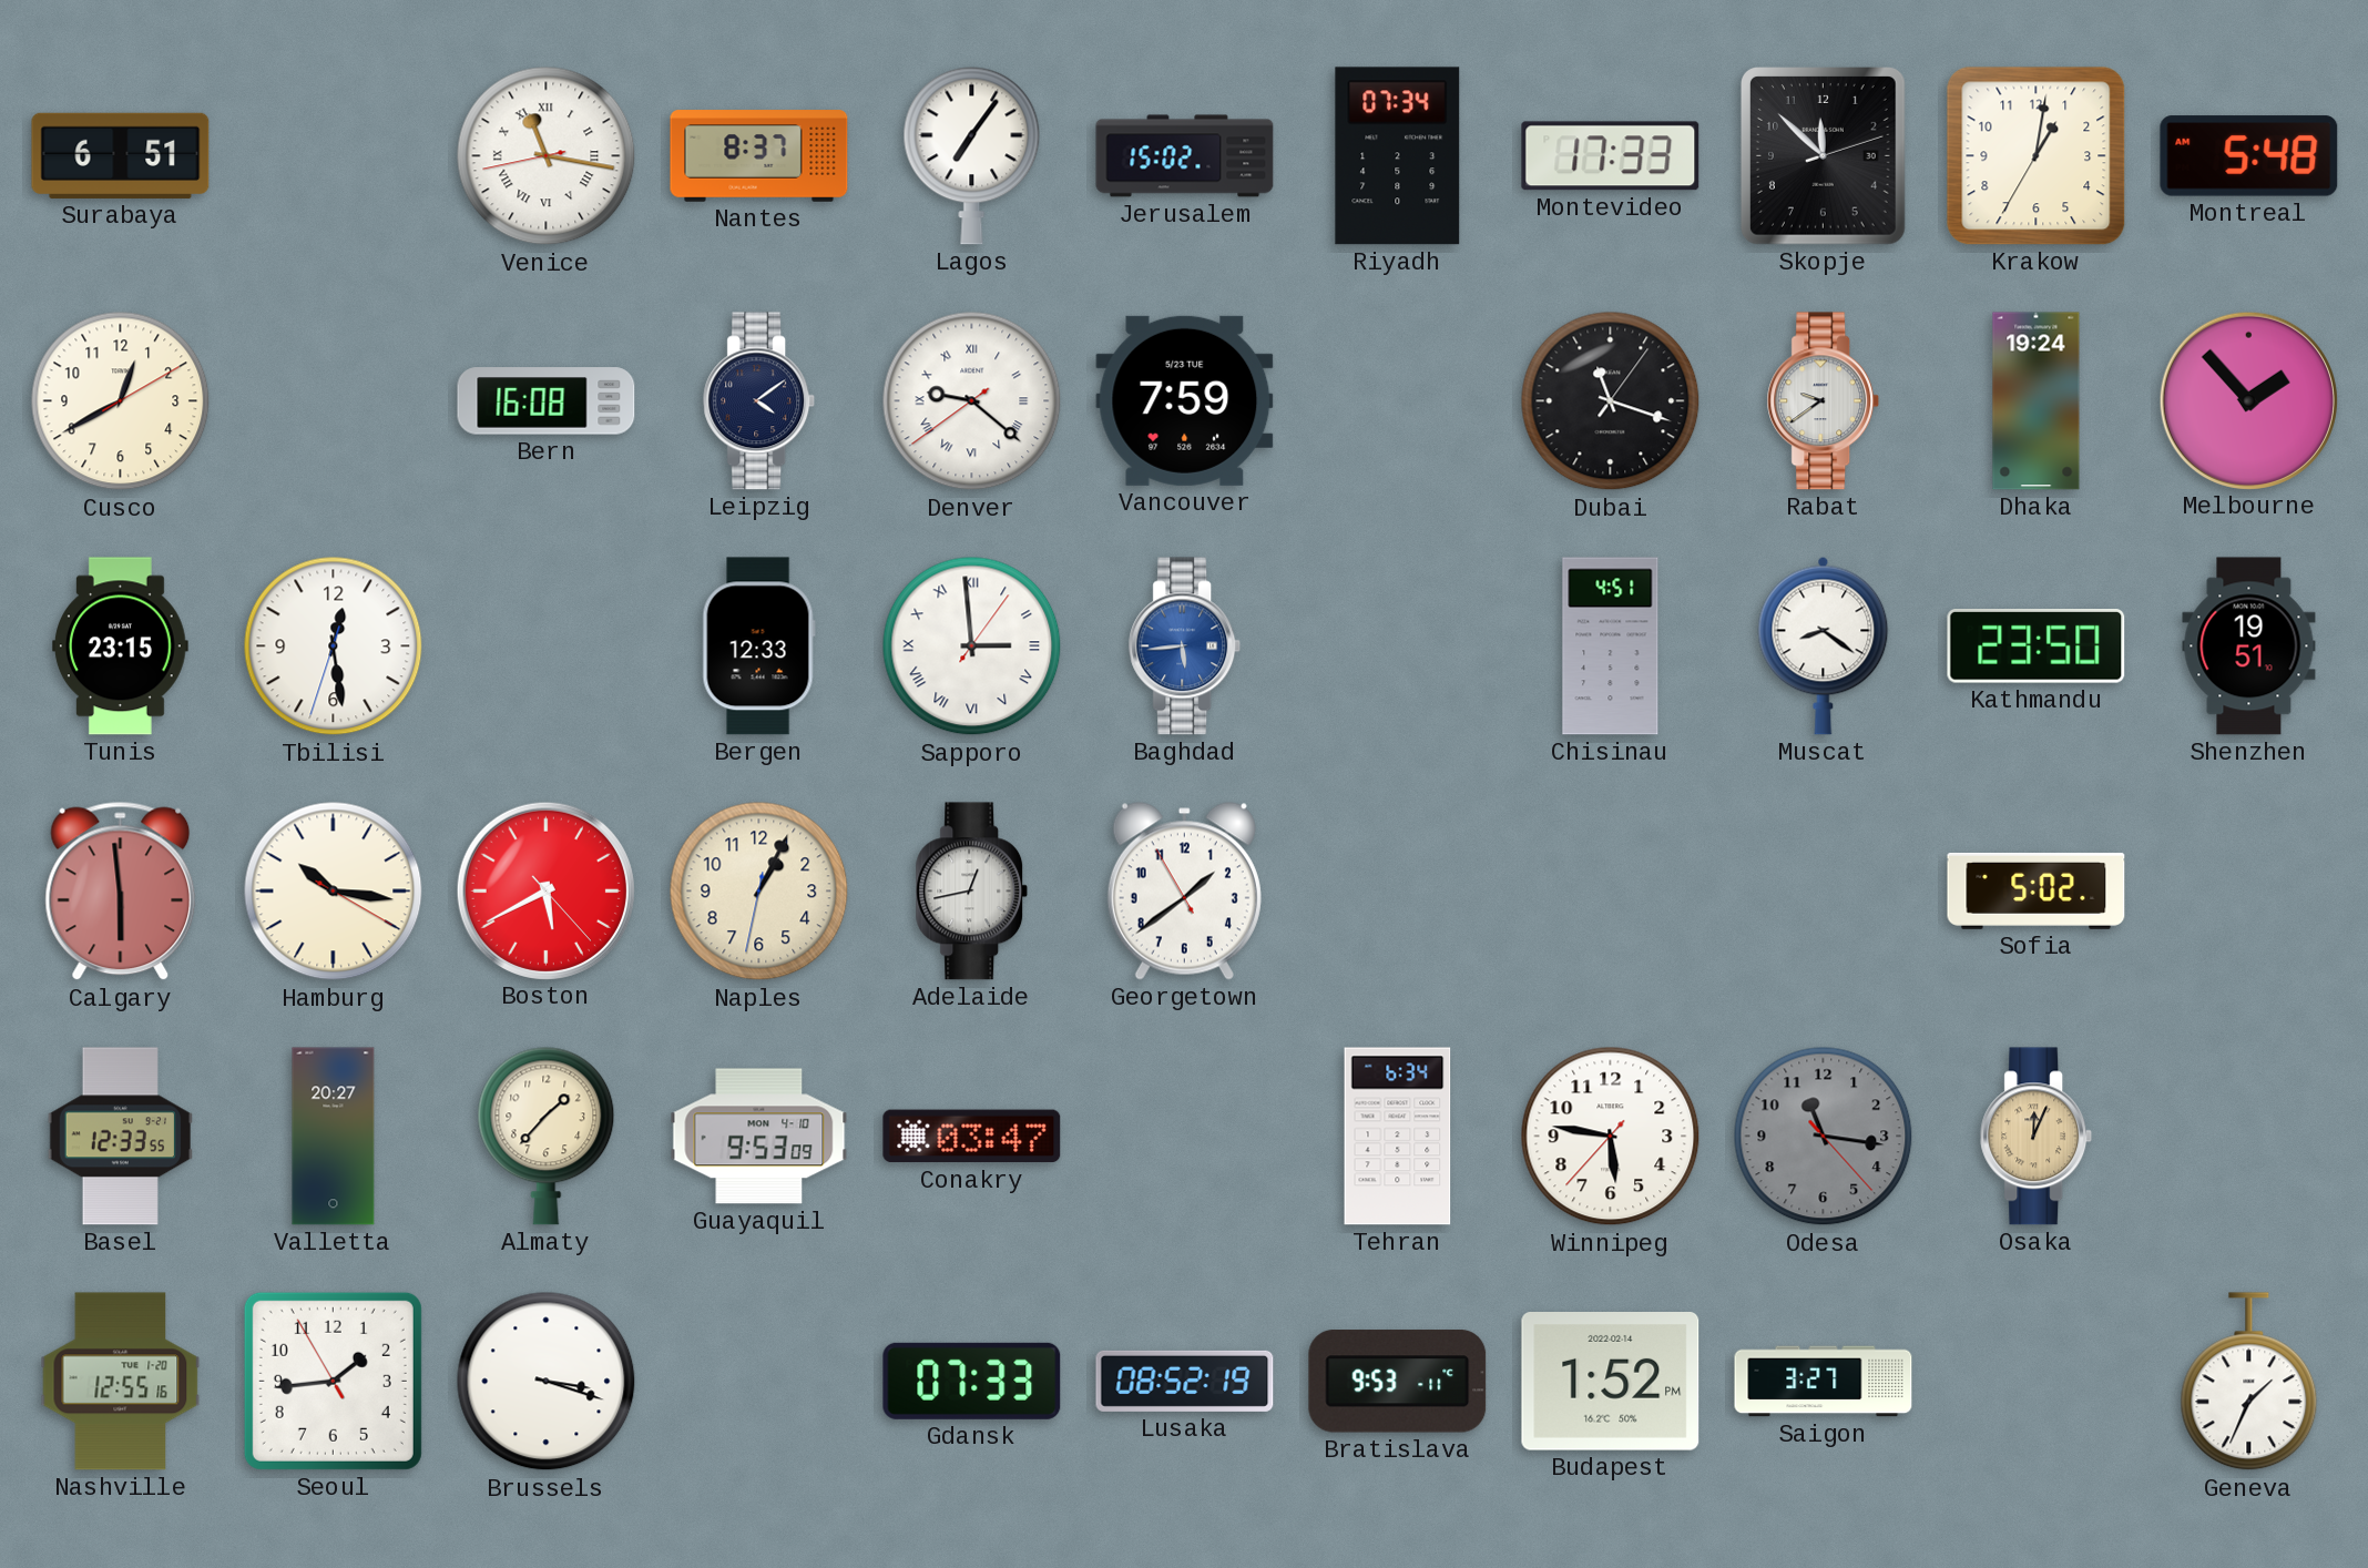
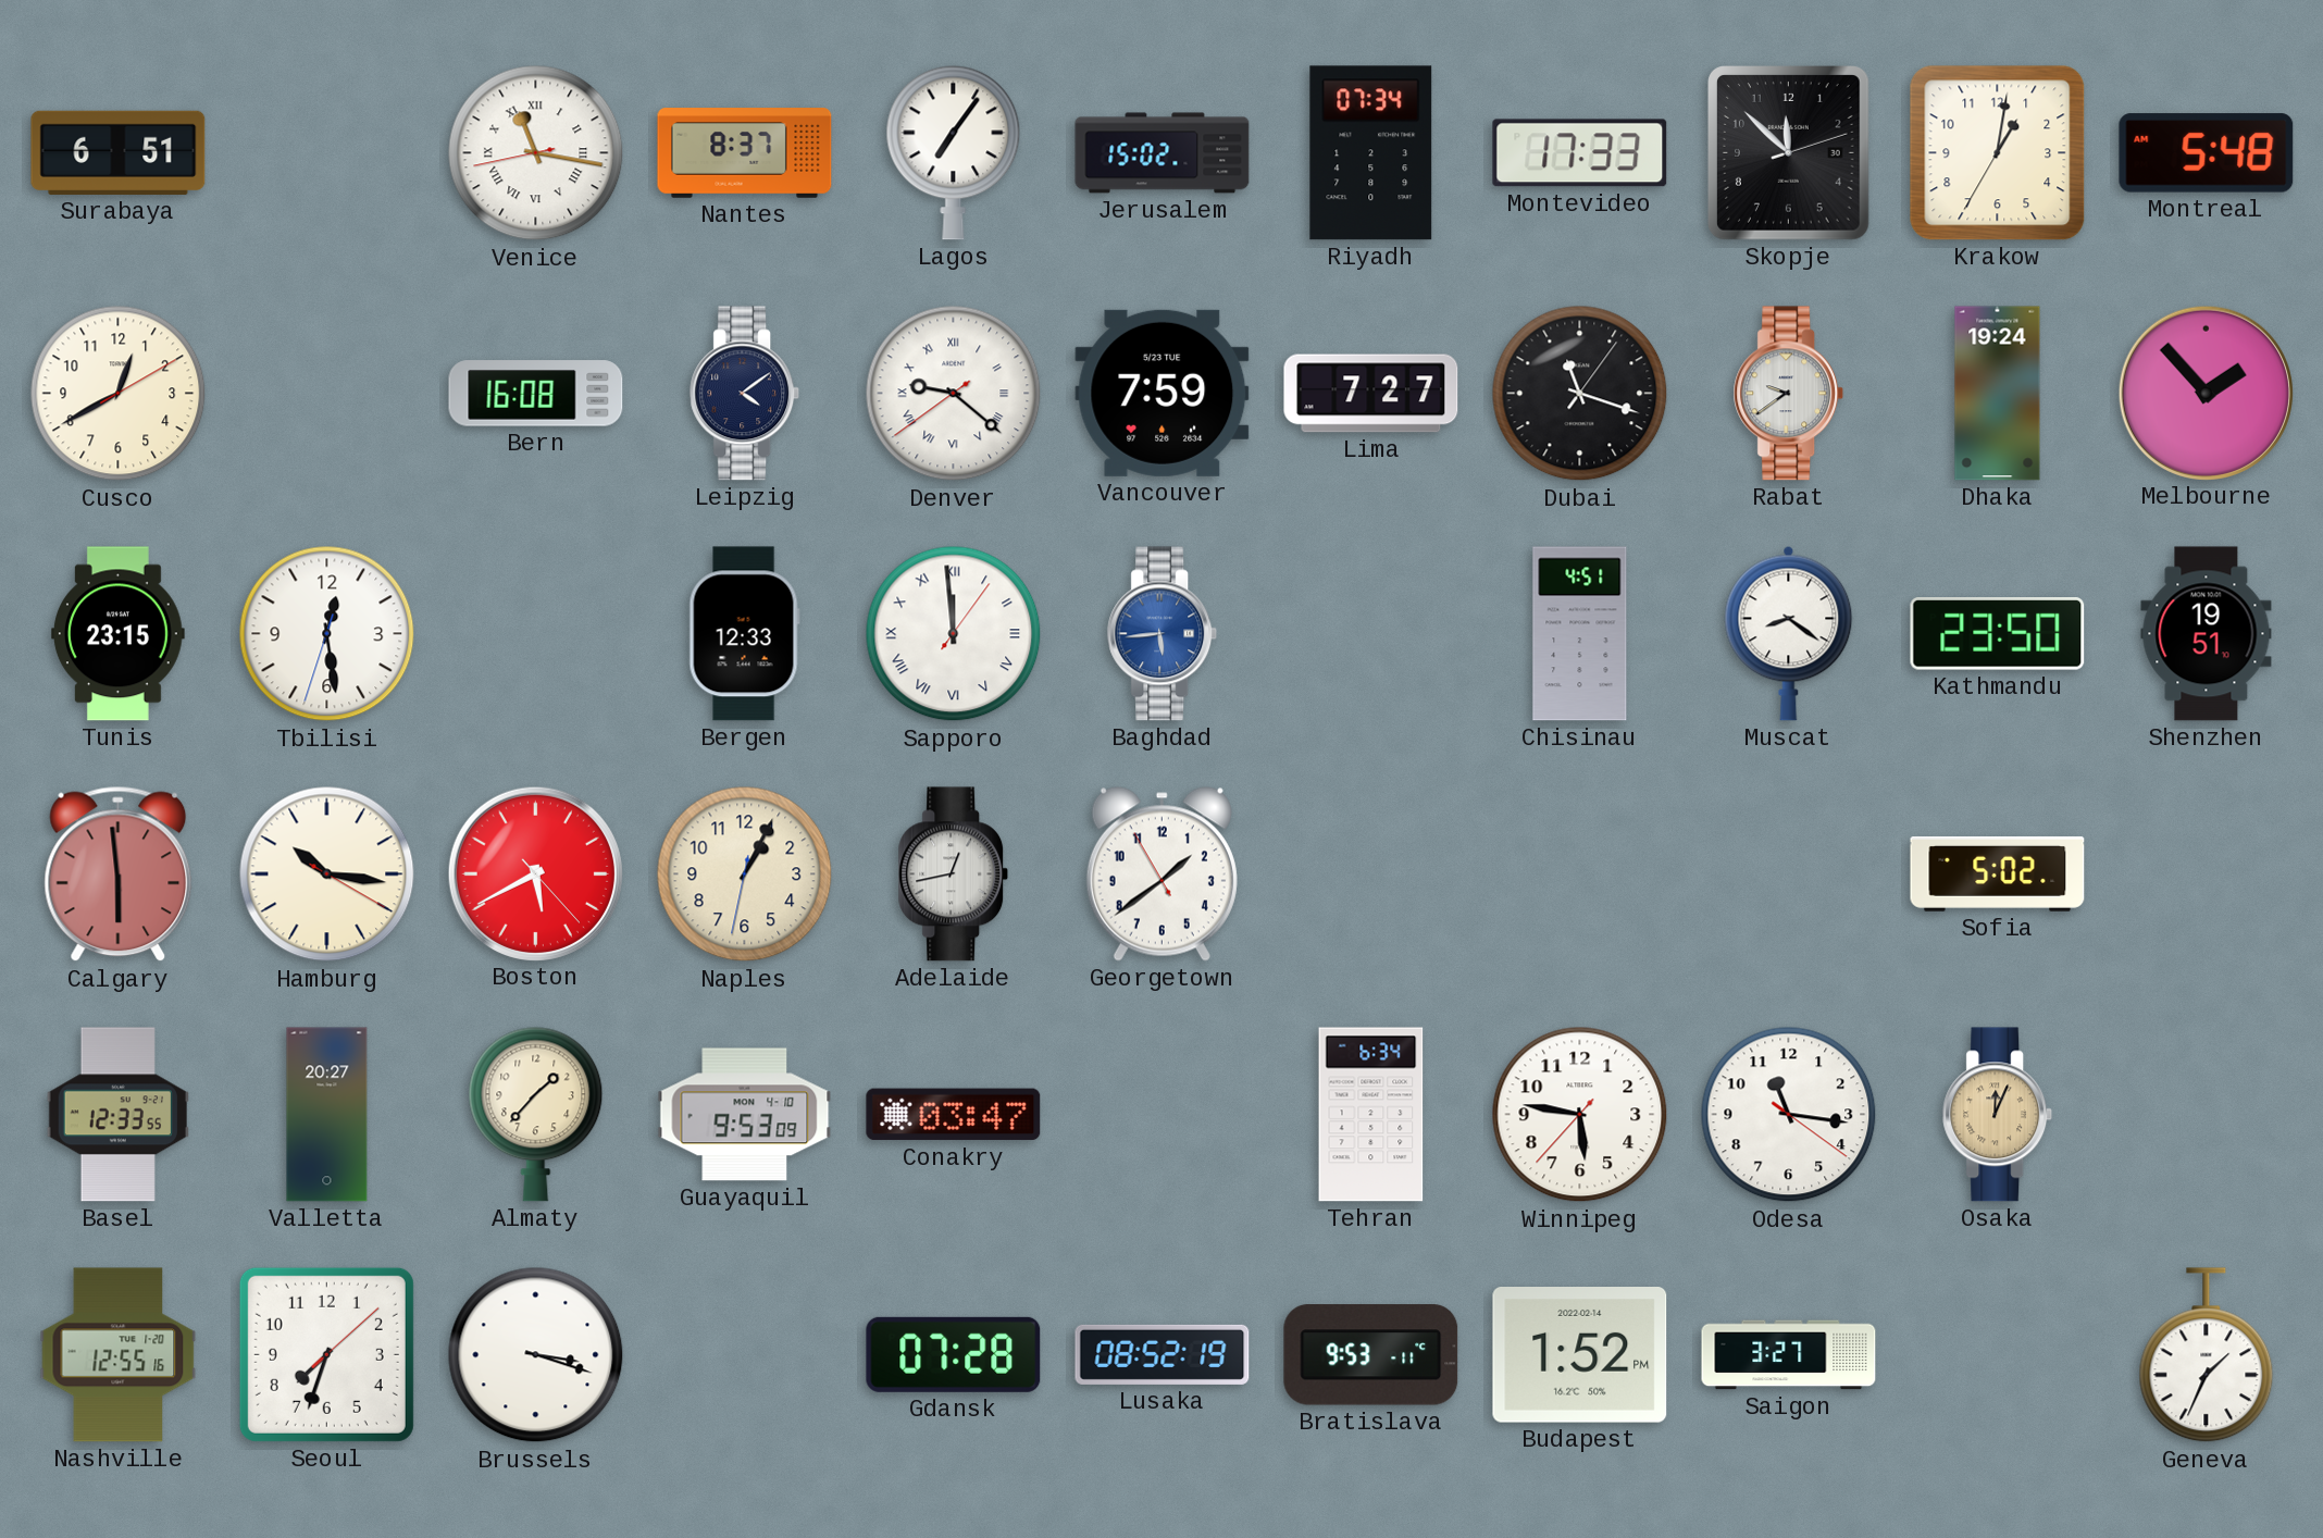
Lima: none -> 7:27
Sapporo: 2:59 -> 11:59
Odesa: 11:16:23 -> 11:16:21
Odesa dial: grey -> white
Seoul: 1:43 -> 7:33
Gdansk: 07:33 -> 07:28
